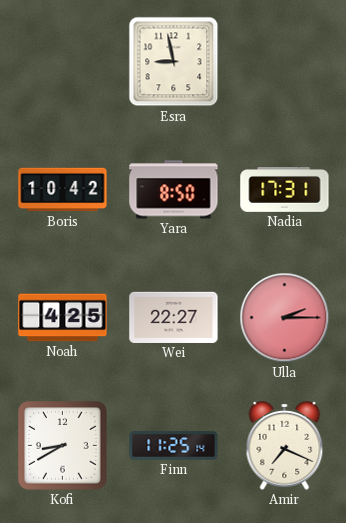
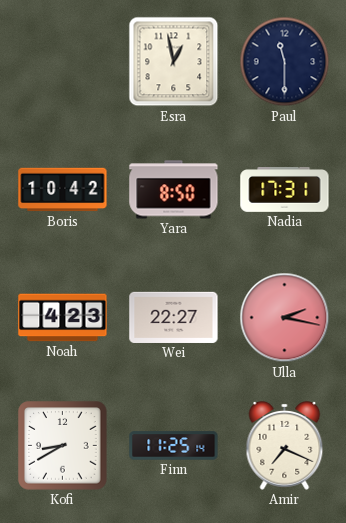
Esra: 8:58 -> 12:58
Paul: none -> 11:30
Noah: 4:25 -> 4:23
Ulla: 2:15 -> 2:17
